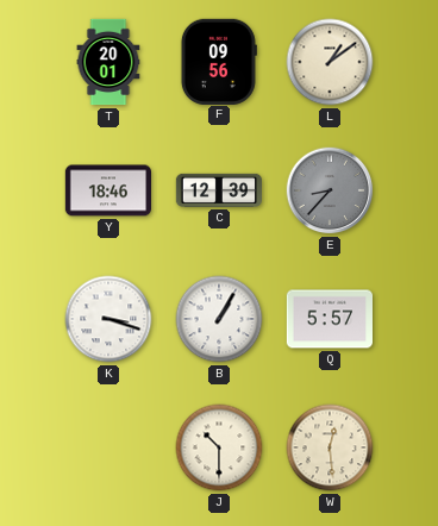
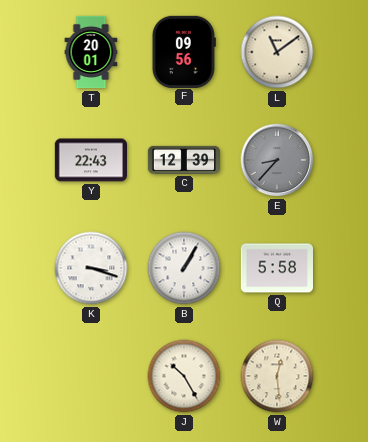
L: 1:09 -> 11:09
Y: 18:46 -> 22:43
Q: 5:57 -> 5:58
J: 10:30 -> 10:25
